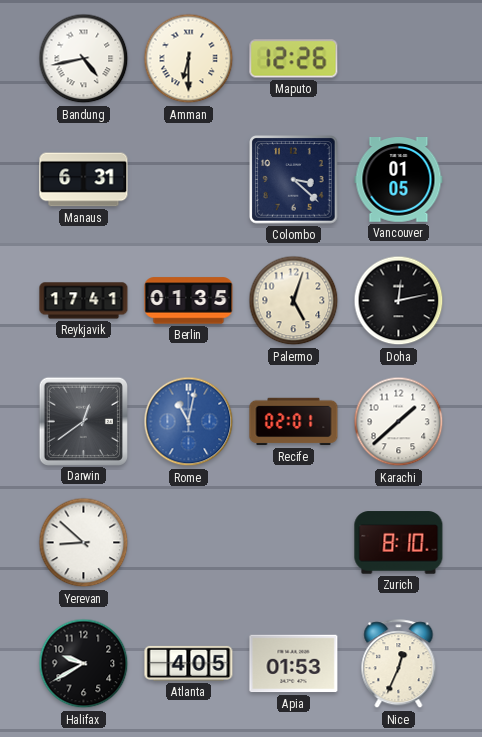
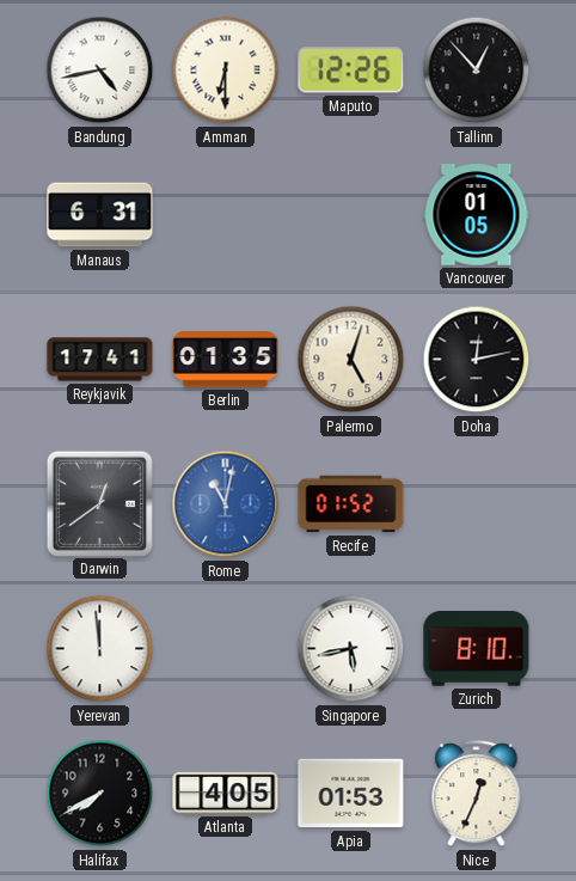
Tallinn: none -> 12:53
Colombo: 3:22 -> none
Recife: 02:01 -> 01:52
Karachi: 1:38 -> none
Yerevan: 8:52 -> 11:59
Singapore: none -> 5:43
Halifax: 9:40 -> 7:40
